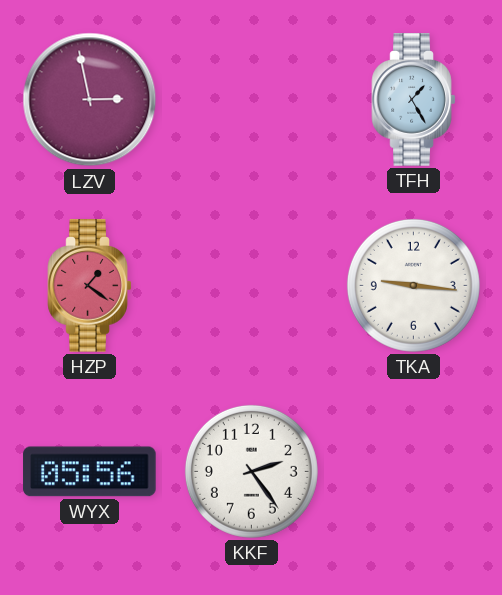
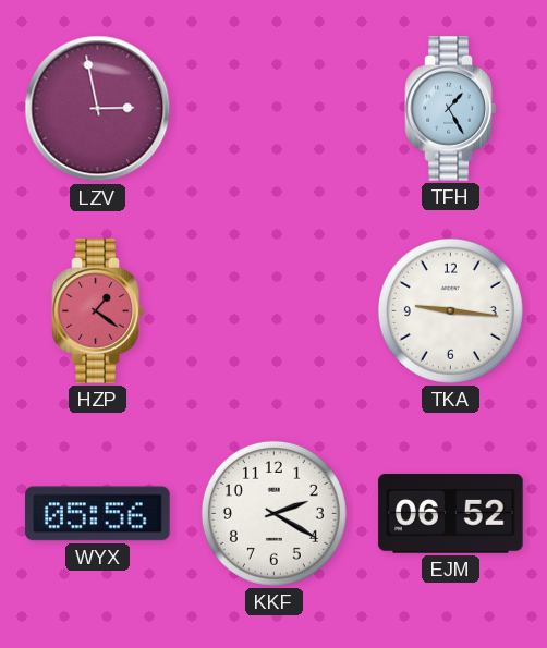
KKF: 2:24 -> 2:20
EJM: none -> 06:52
